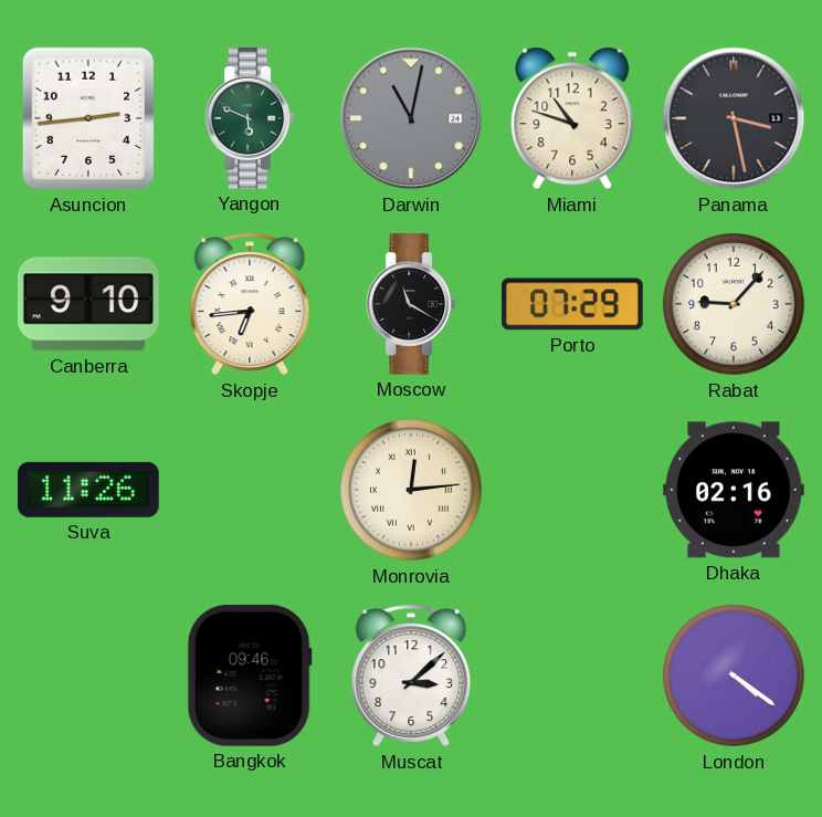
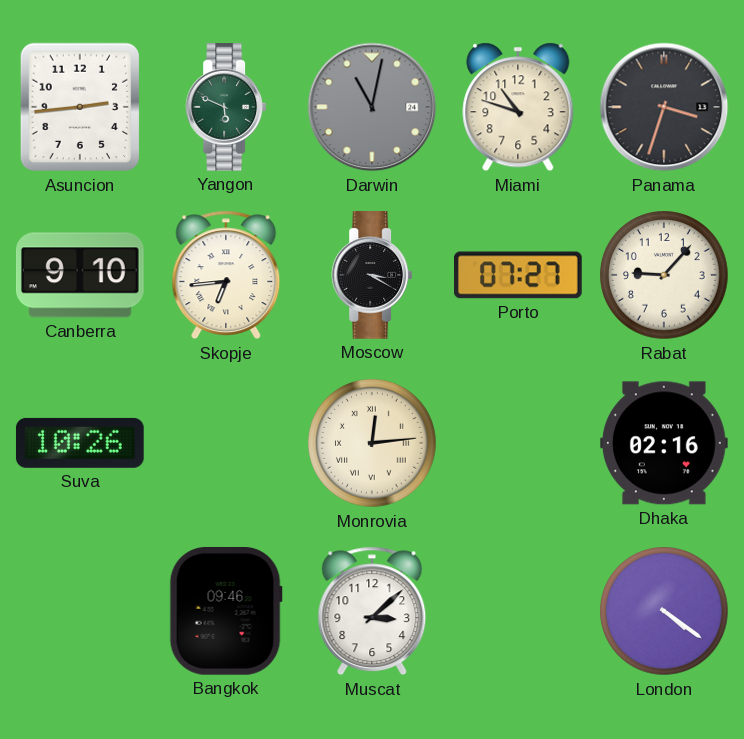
Panama: 3:28 -> 3:33
Moscow: 11:20 -> 3:20
Porto: 07:29 -> 07:27
Suva: 11:26 -> 10:26
